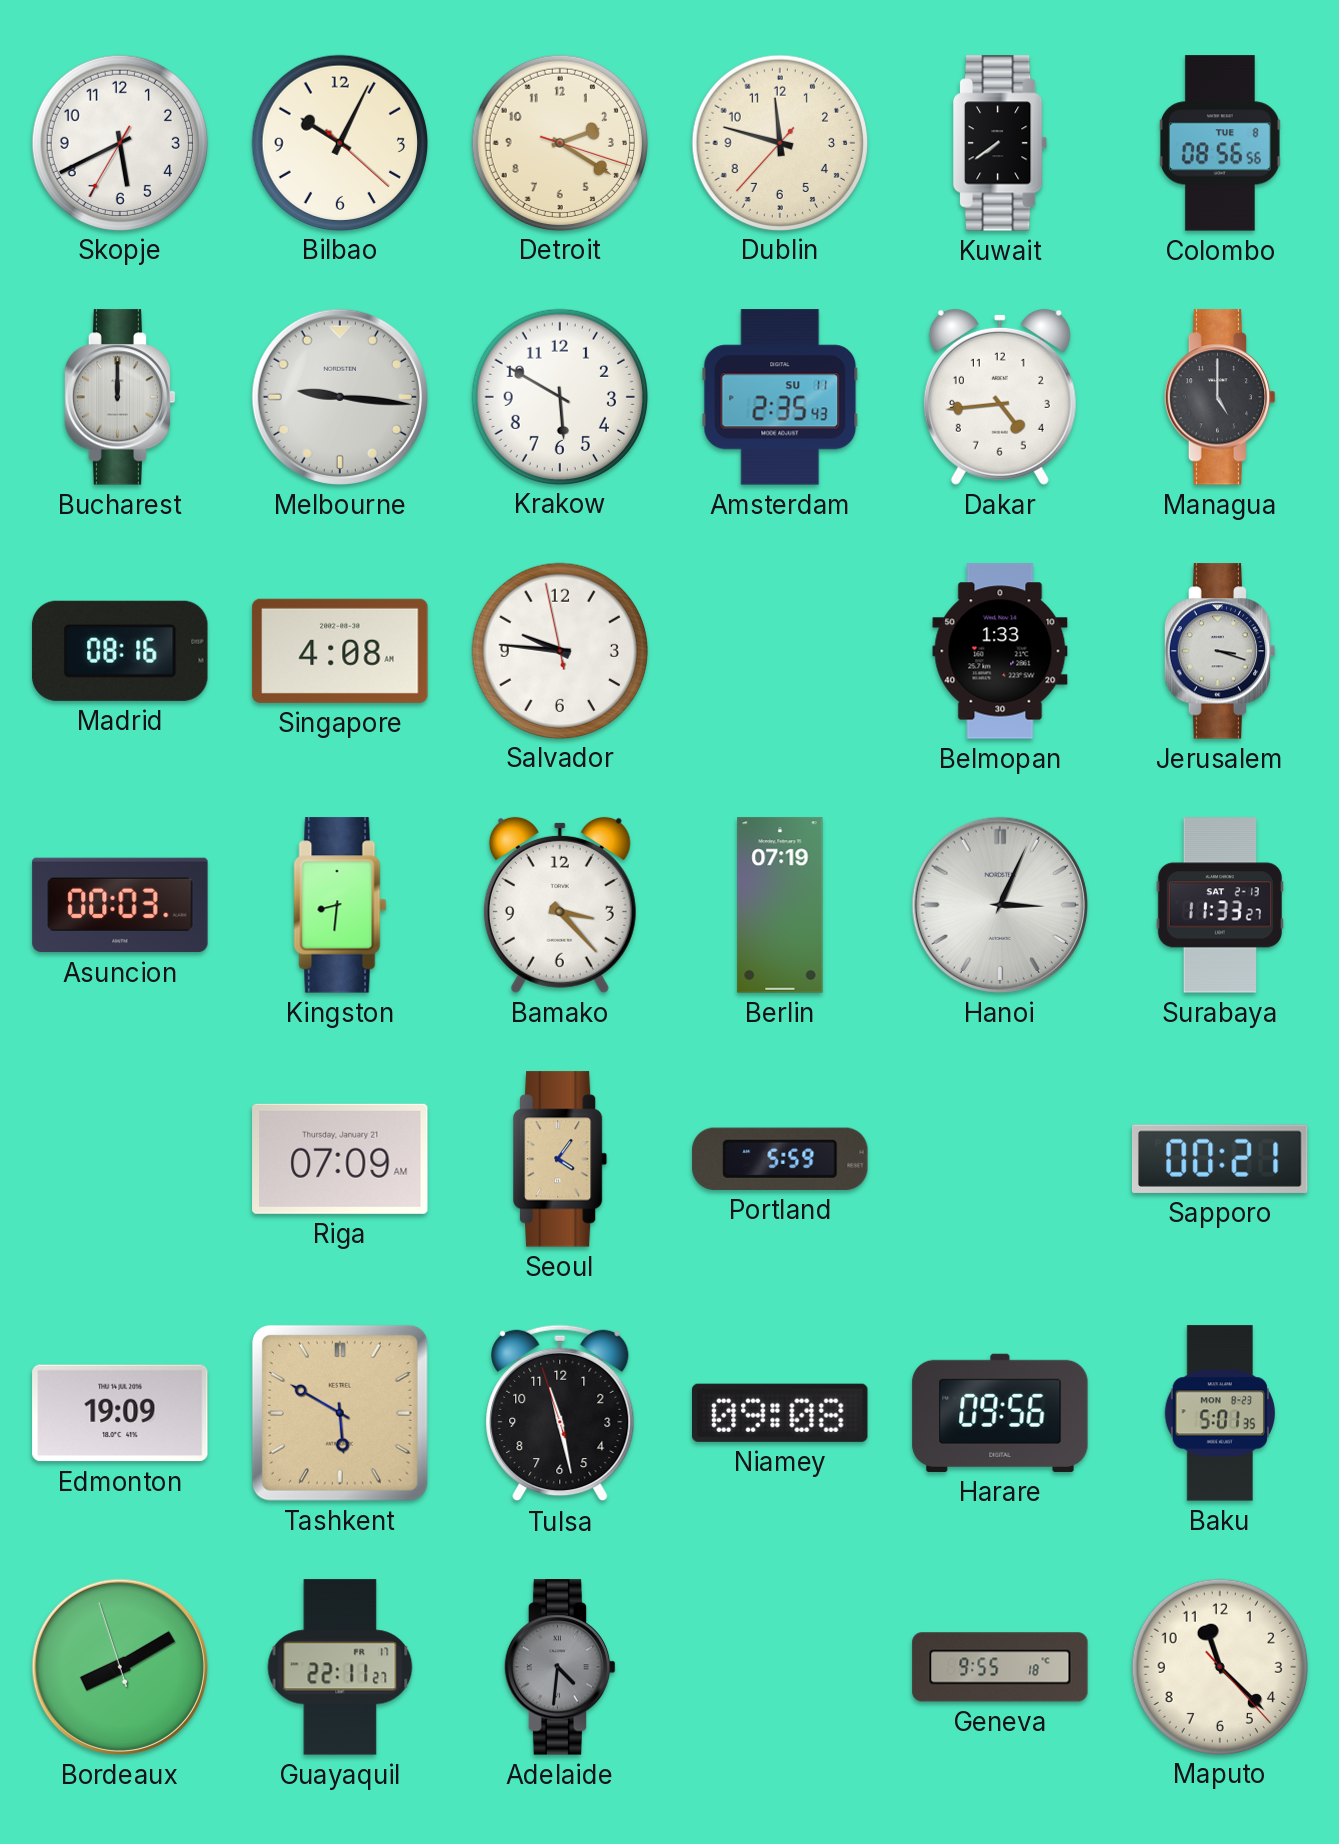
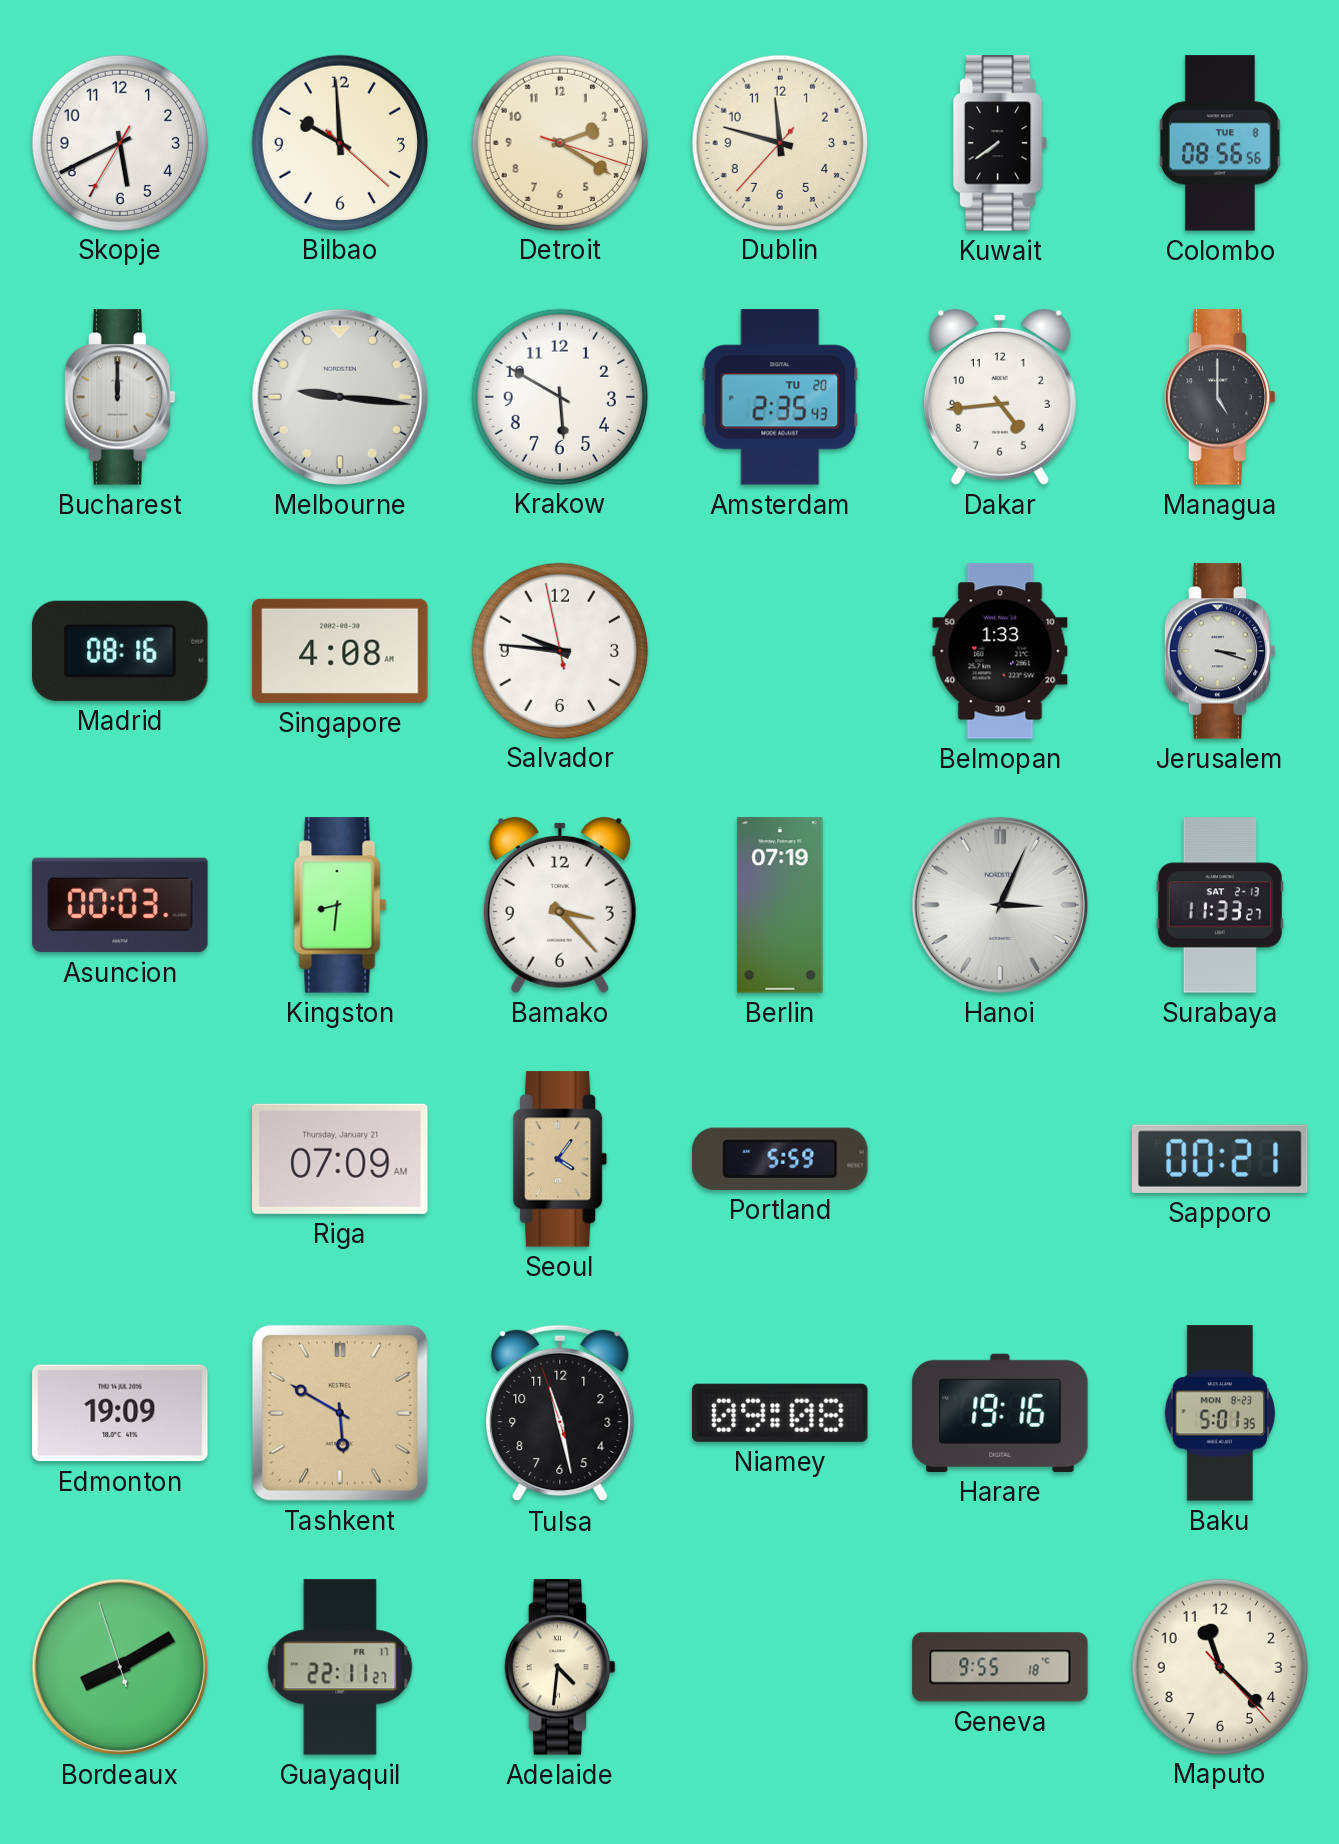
Bilbao: 10:04 -> 9:59
Amsterdam date: SU 11 -> TU 20
Harare: 09:56 -> 19:16
Adelaide dial: grey -> cream
